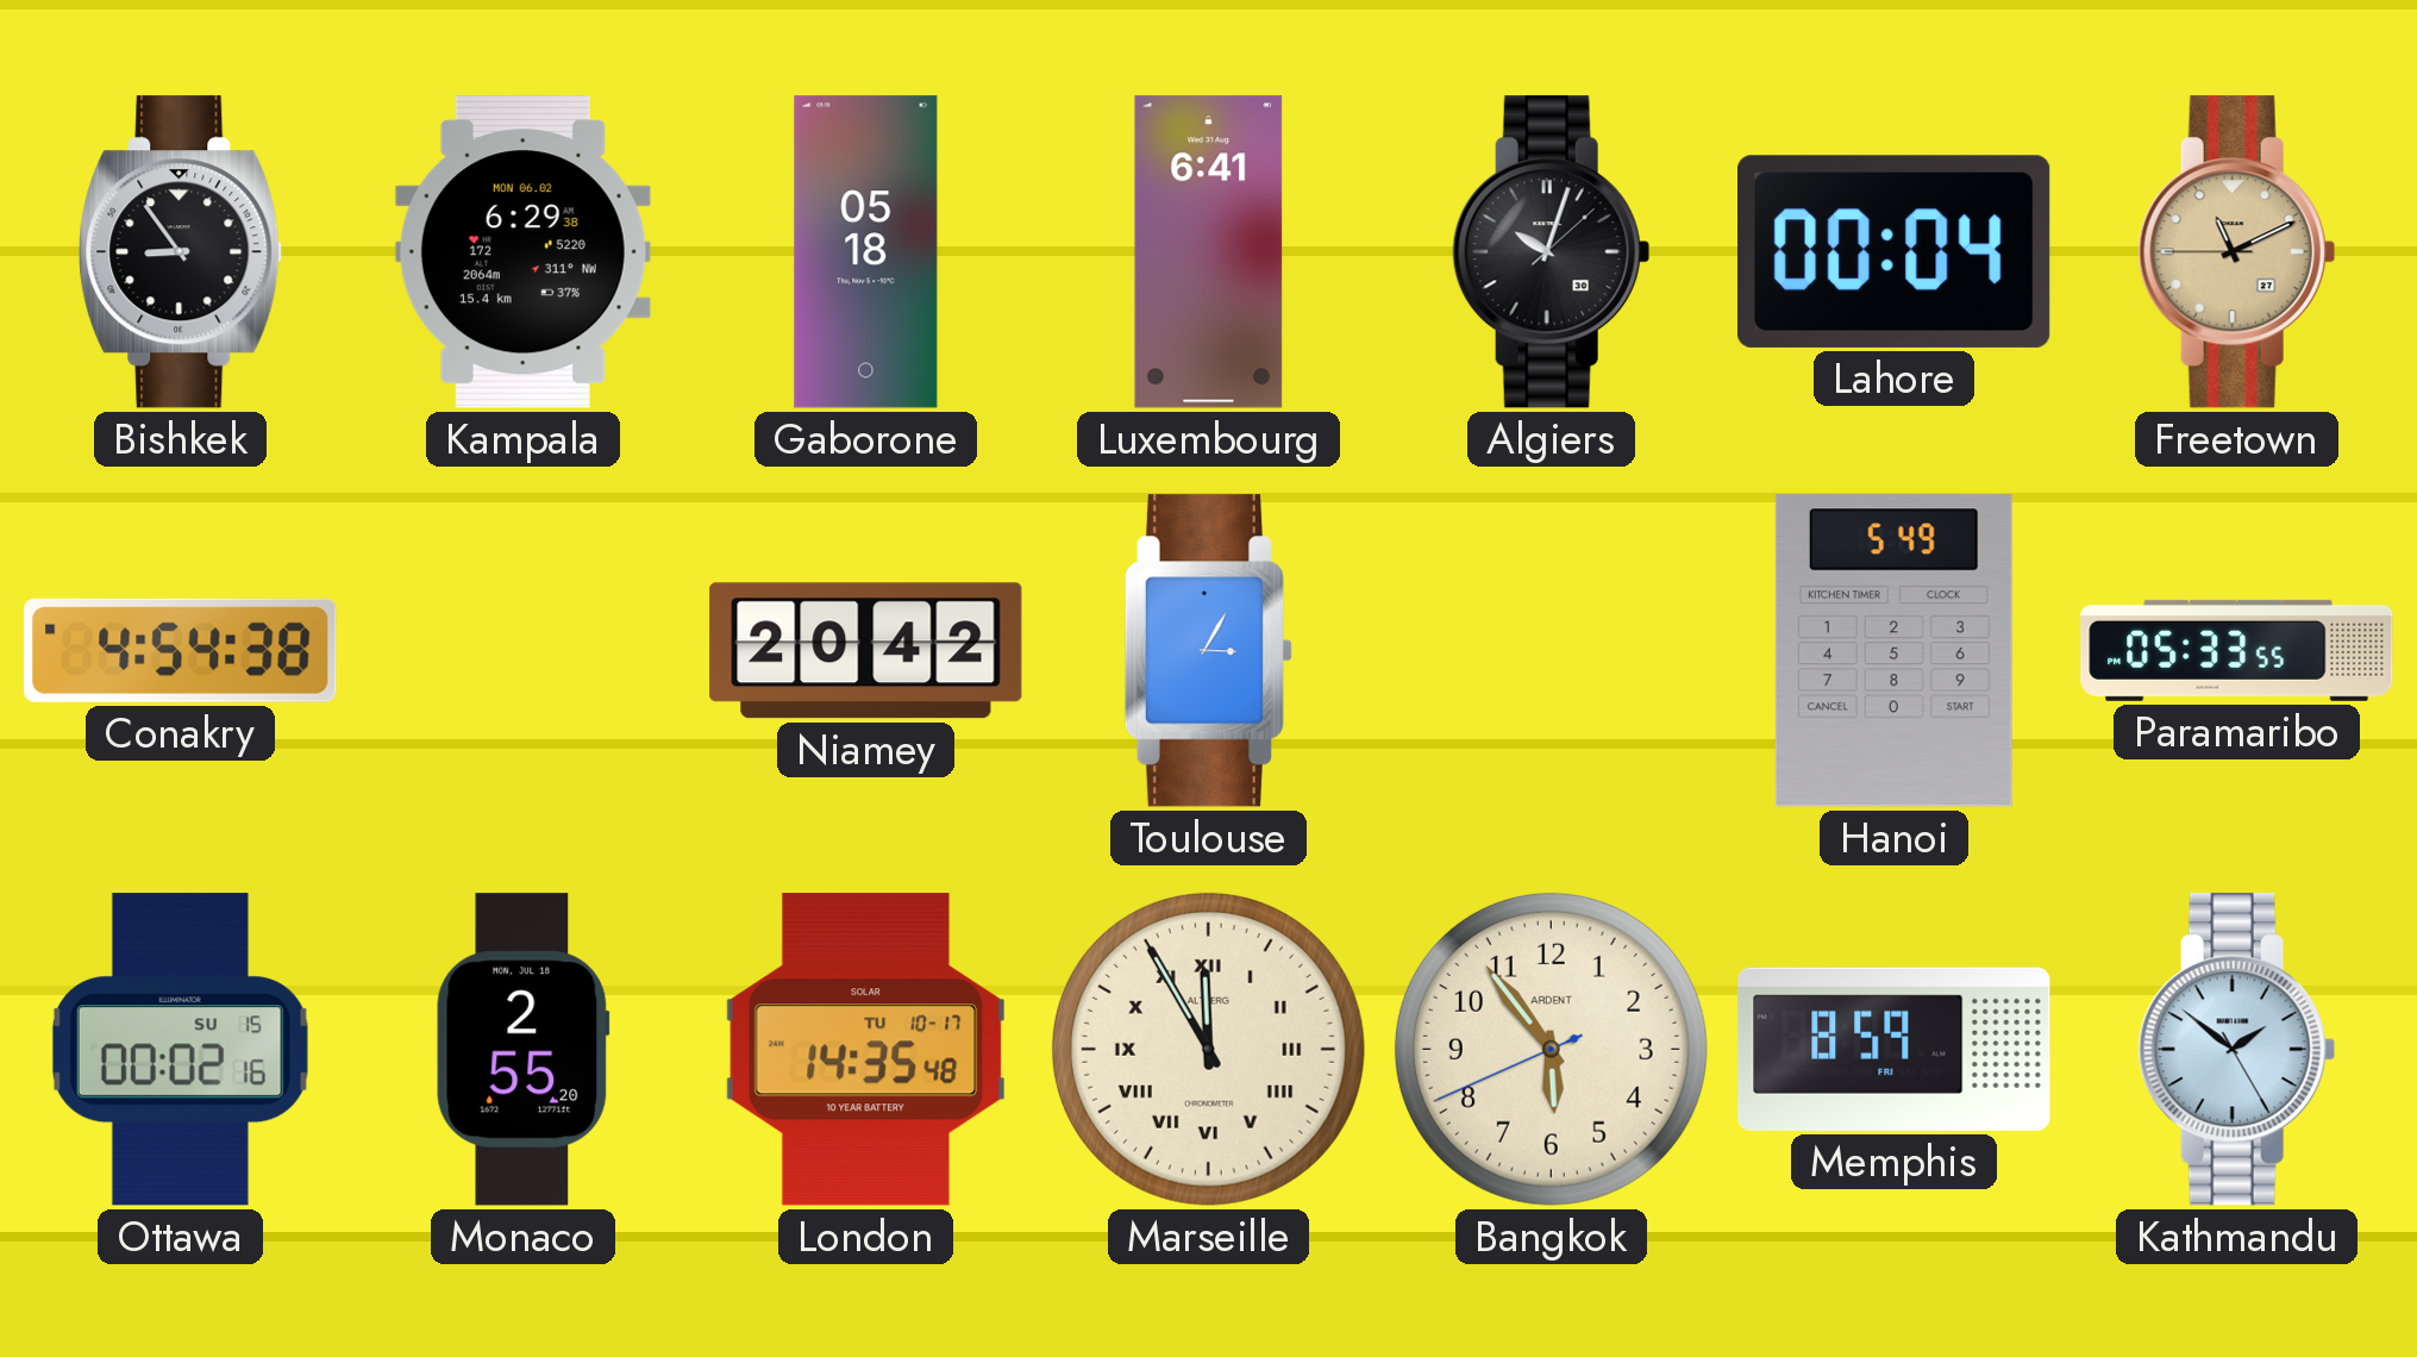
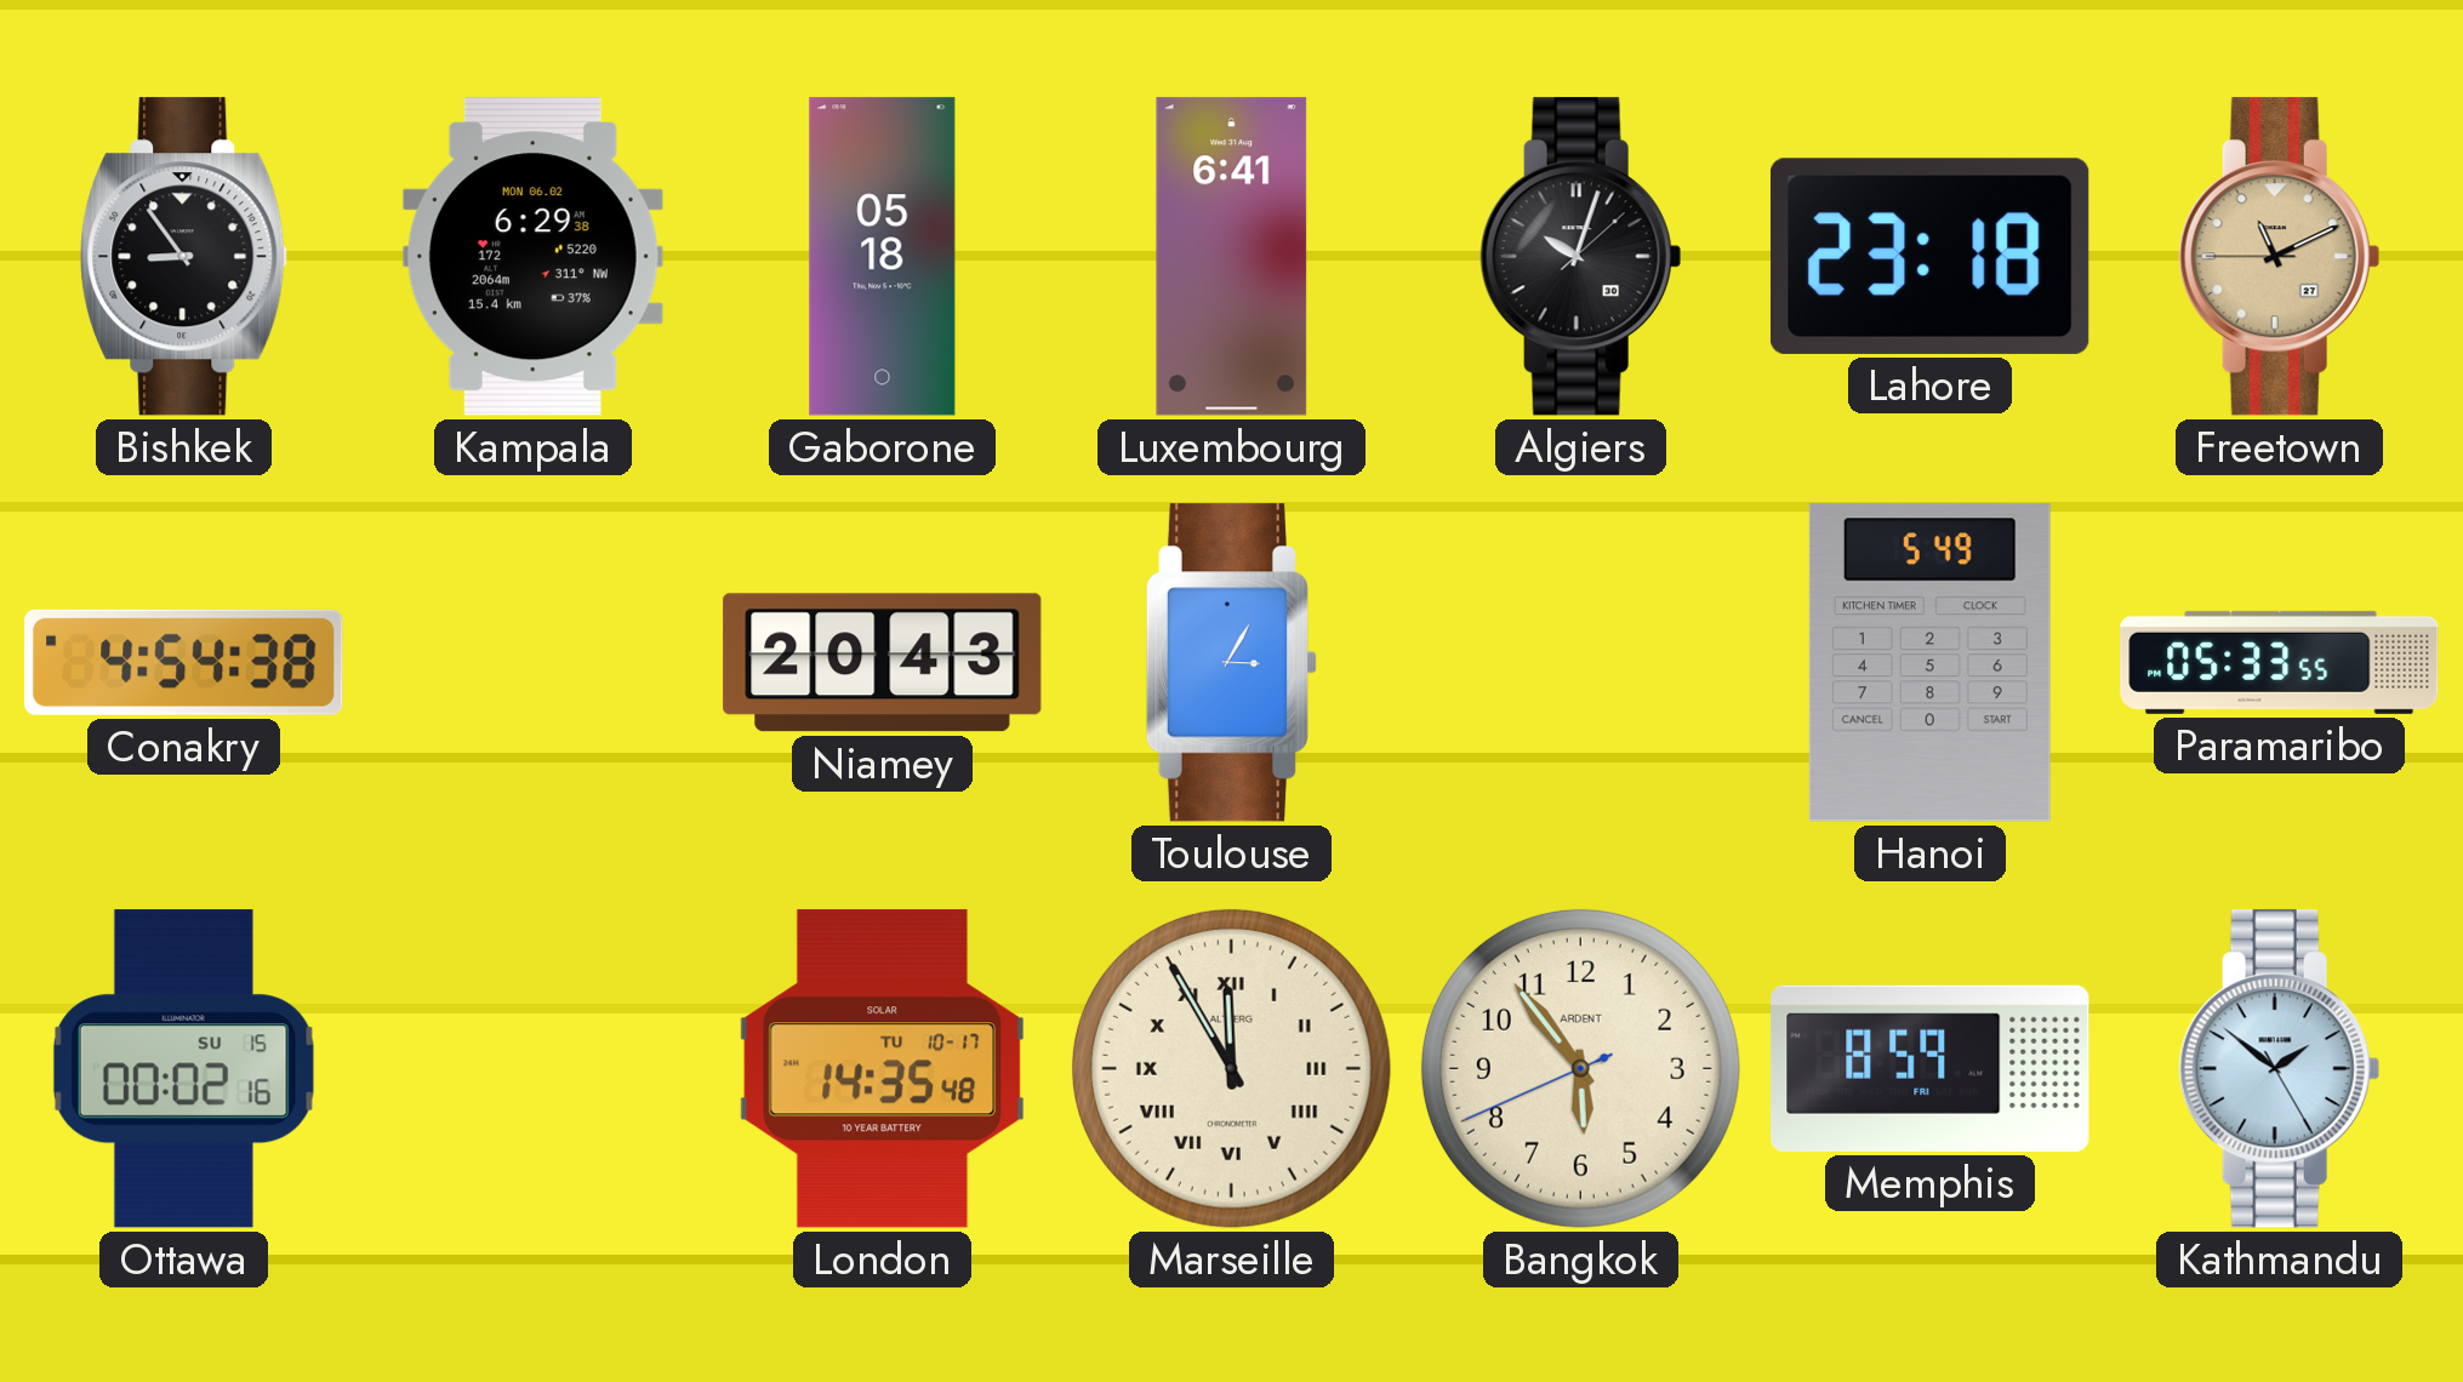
Lahore: 00:04 -> 23:18
Niamey: 20:42 -> 20:43
Monaco: 2:55 -> none
